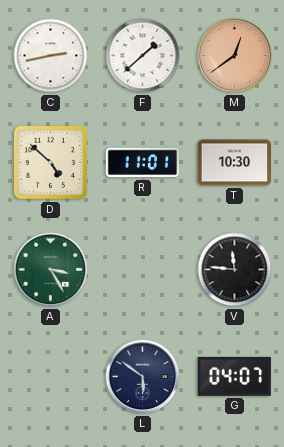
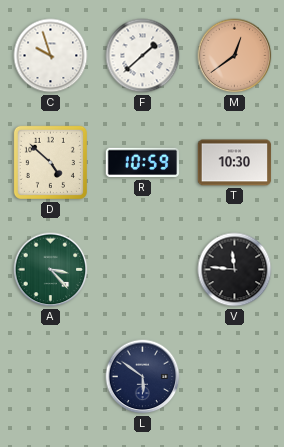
C: 2:43 -> 9:57
R: 11:01 -> 10:59
A: 3:25 -> 3:23
G: 04:07 -> none
